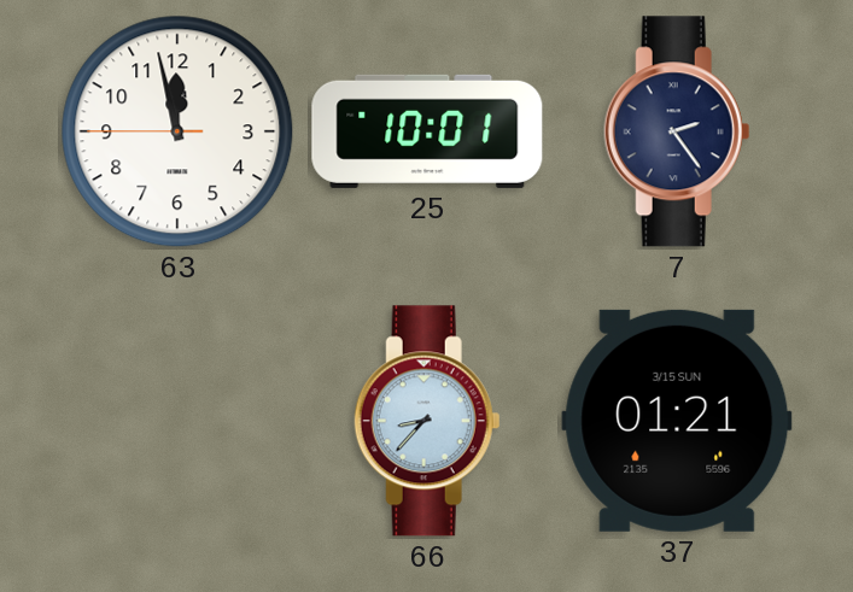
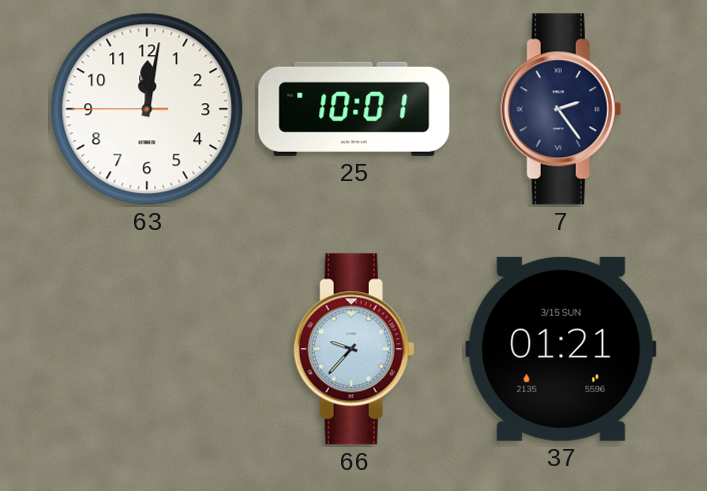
63: 11:57 -> 12:01
66: 8:37 -> 9:37
